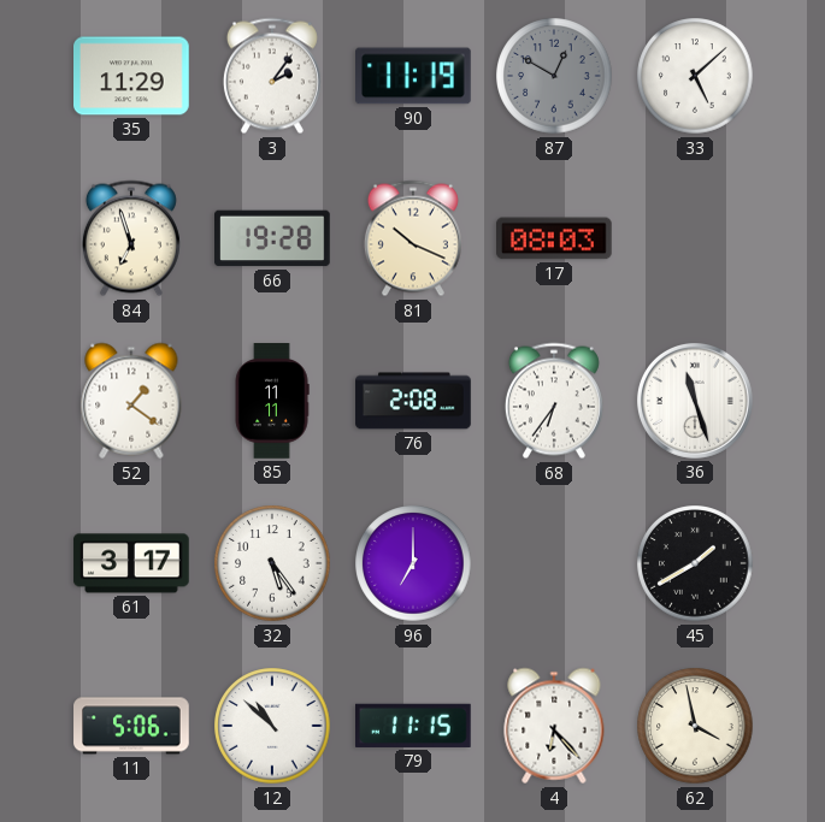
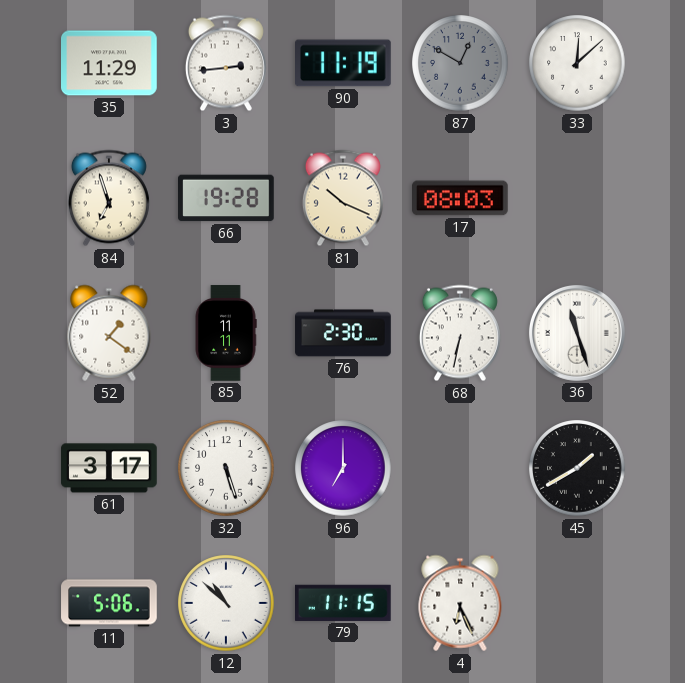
3: 2:06 -> 2:44
33: 5:08 -> 12:08
76: 2:08 -> 2:30
68: 6:36 -> 6:32
32: 5:24 -> 5:27
4: 6:23 -> 6:26
62: 3:58 -> none
